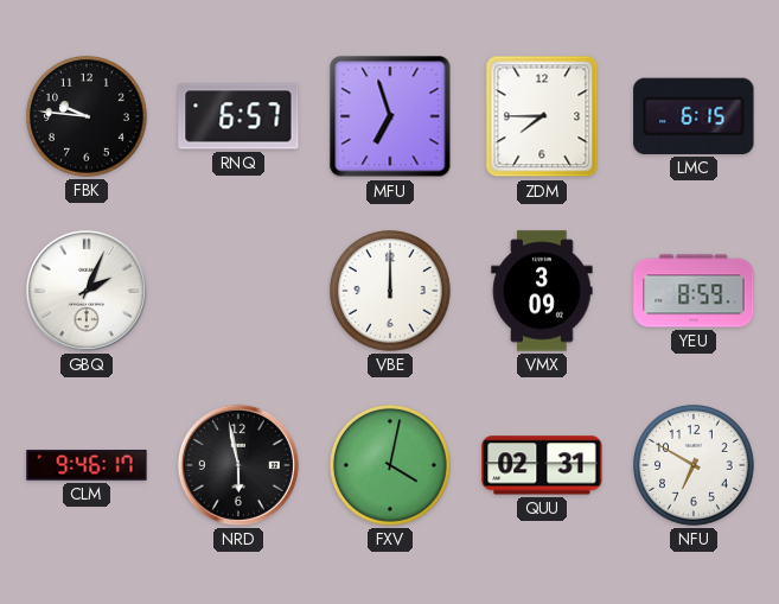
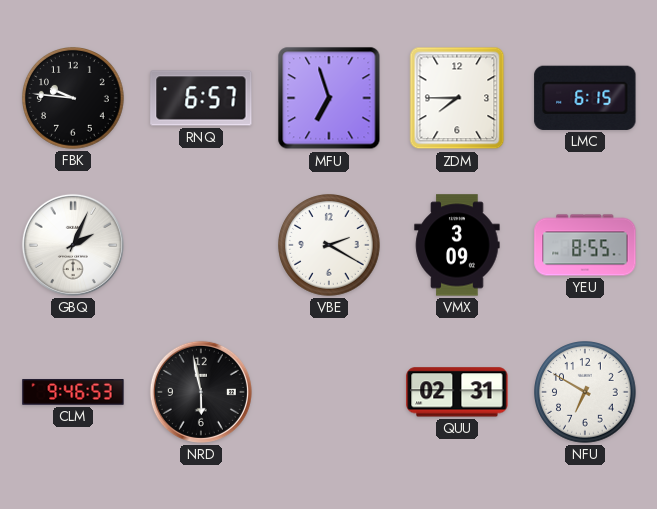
VBE: 12:00 -> 2:20
YEU: 8:59 -> 8:55
CLM: 9:46:17 -> 9:46:53
FXV: 4:02 -> none
